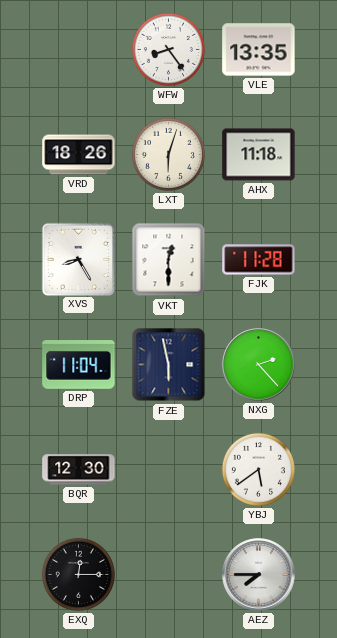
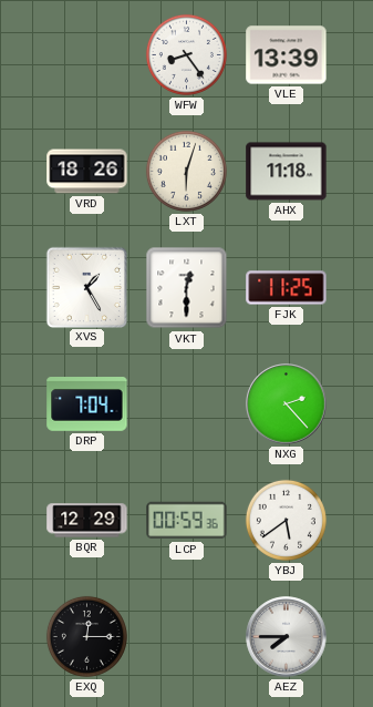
VLE: 13:35 -> 13:39
XVS: 8:25 -> 1:25
FJK: 11:28 -> 11:25
DRP: 11:04 -> 7:04
FZE: 5:58 -> none
BQR: 12:30 -> 12:29
LCP: none -> 00:59
